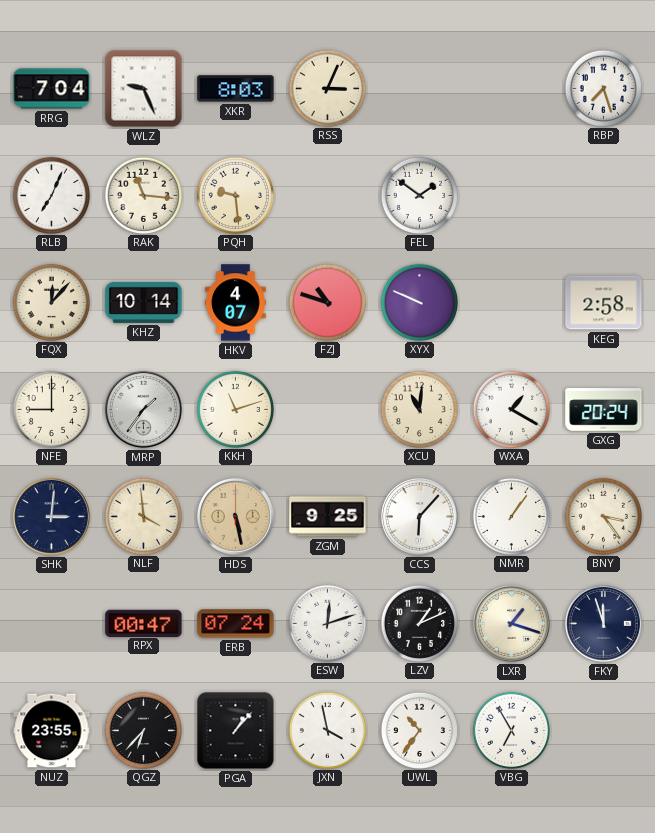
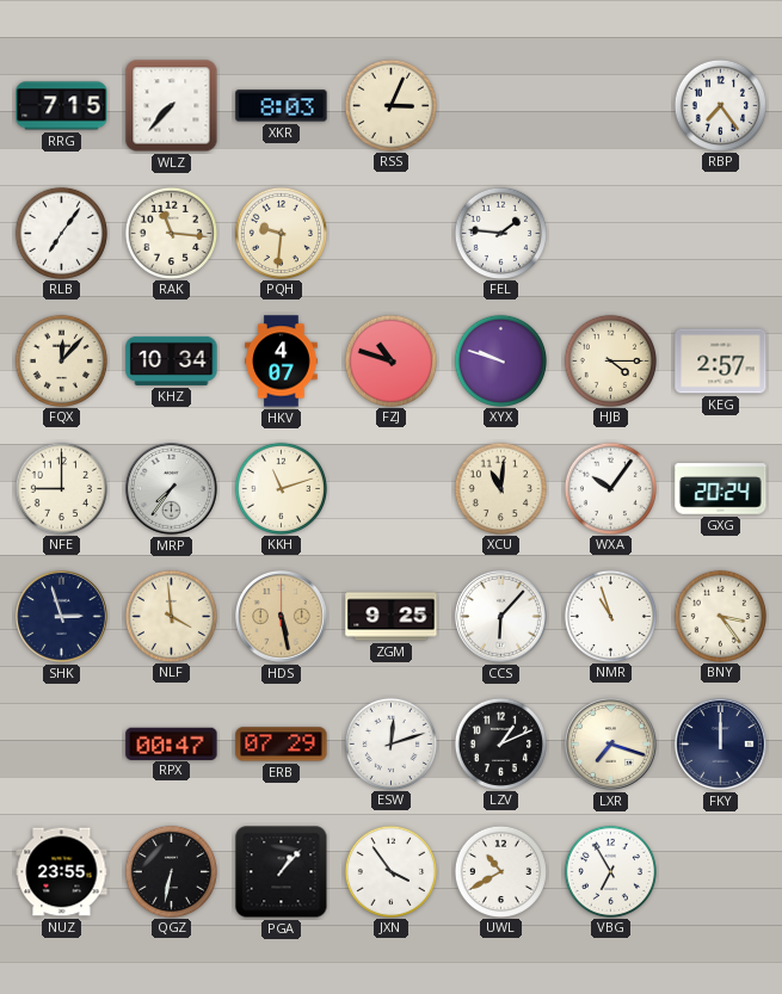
RRG: 7:04 -> 7:15
WLZ: 9:26 -> 7:37
RBP: 7:27 -> 7:24
RLB: 7:04 -> 7:06
PQH: 9:29 -> 9:31
FEL: 1:51 -> 1:46
KHZ: 10:14 -> 10:34
XYX: 9:49 -> 9:48
HJB: none -> 4:15
KEG: 2:58 -> 2:57
MRP: 1:36 -> 7:36
WXA: 1:20 -> 10:06
SHK: 3:01 -> 2:57
NMR: 1:06 -> 10:57
ERB: 07:24 -> 07:29
LXR: 1:18 -> 7:18
FKY: 11:57 -> 12:00
QGZ: 6:37 -> 6:32
JXN: 3:58 -> 3:54
UWL: 10:36 -> 10:40
